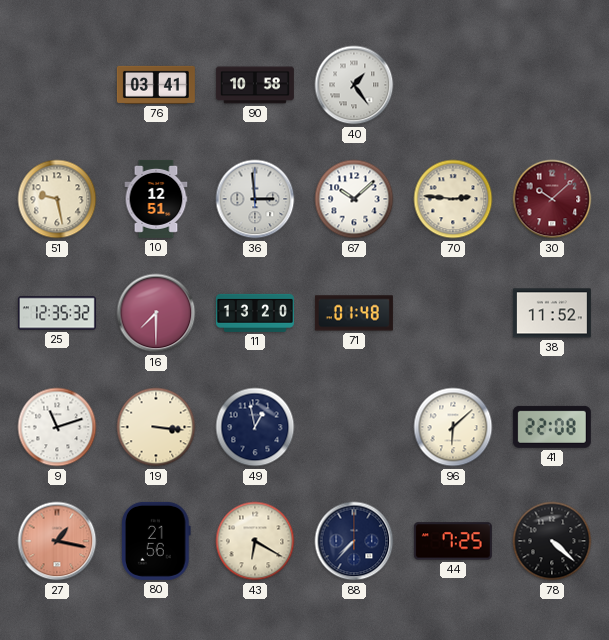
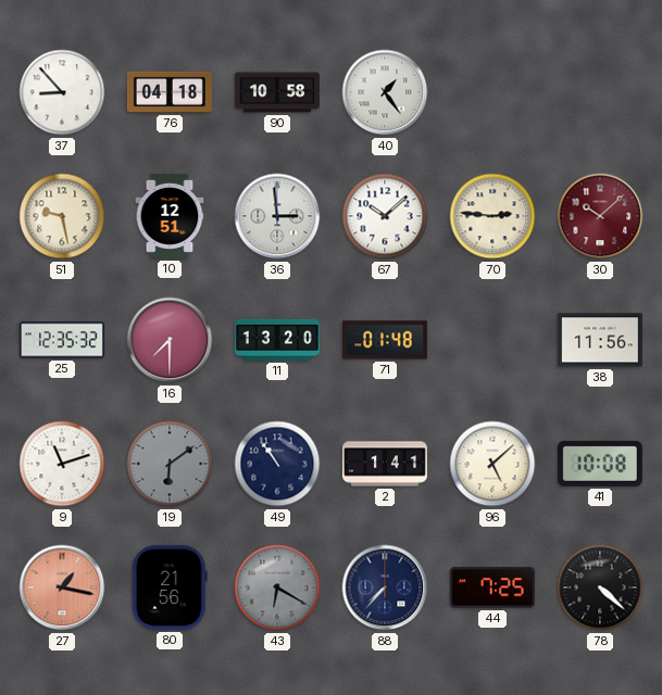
37: none -> 8:53
76: 03:41 -> 04:18
38: 11:52 -> 11:56
19: 3:16 -> 6:09
19 dial: cream -> grey
49: 12:58 -> 10:54
2: none -> 1:41
96: 6:08 -> 5:08
41: 22:08 -> 10:08
43 dial: cream -> grey
